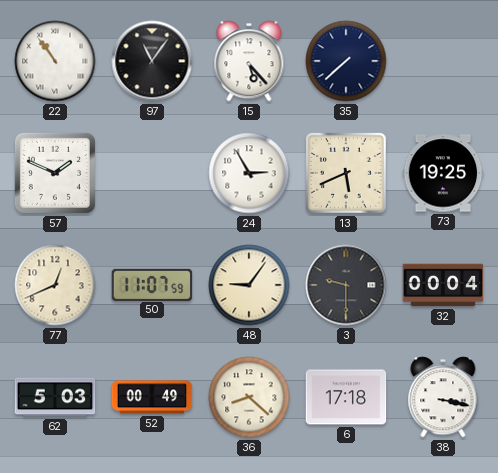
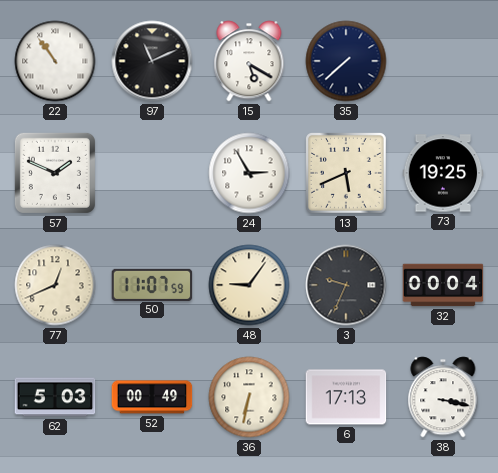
97: 11:06 -> 11:11
15: 5:23 -> 5:20
3: 9:30 -> 9:34
36: 8:22 -> 6:32
6: 17:18 -> 17:13
